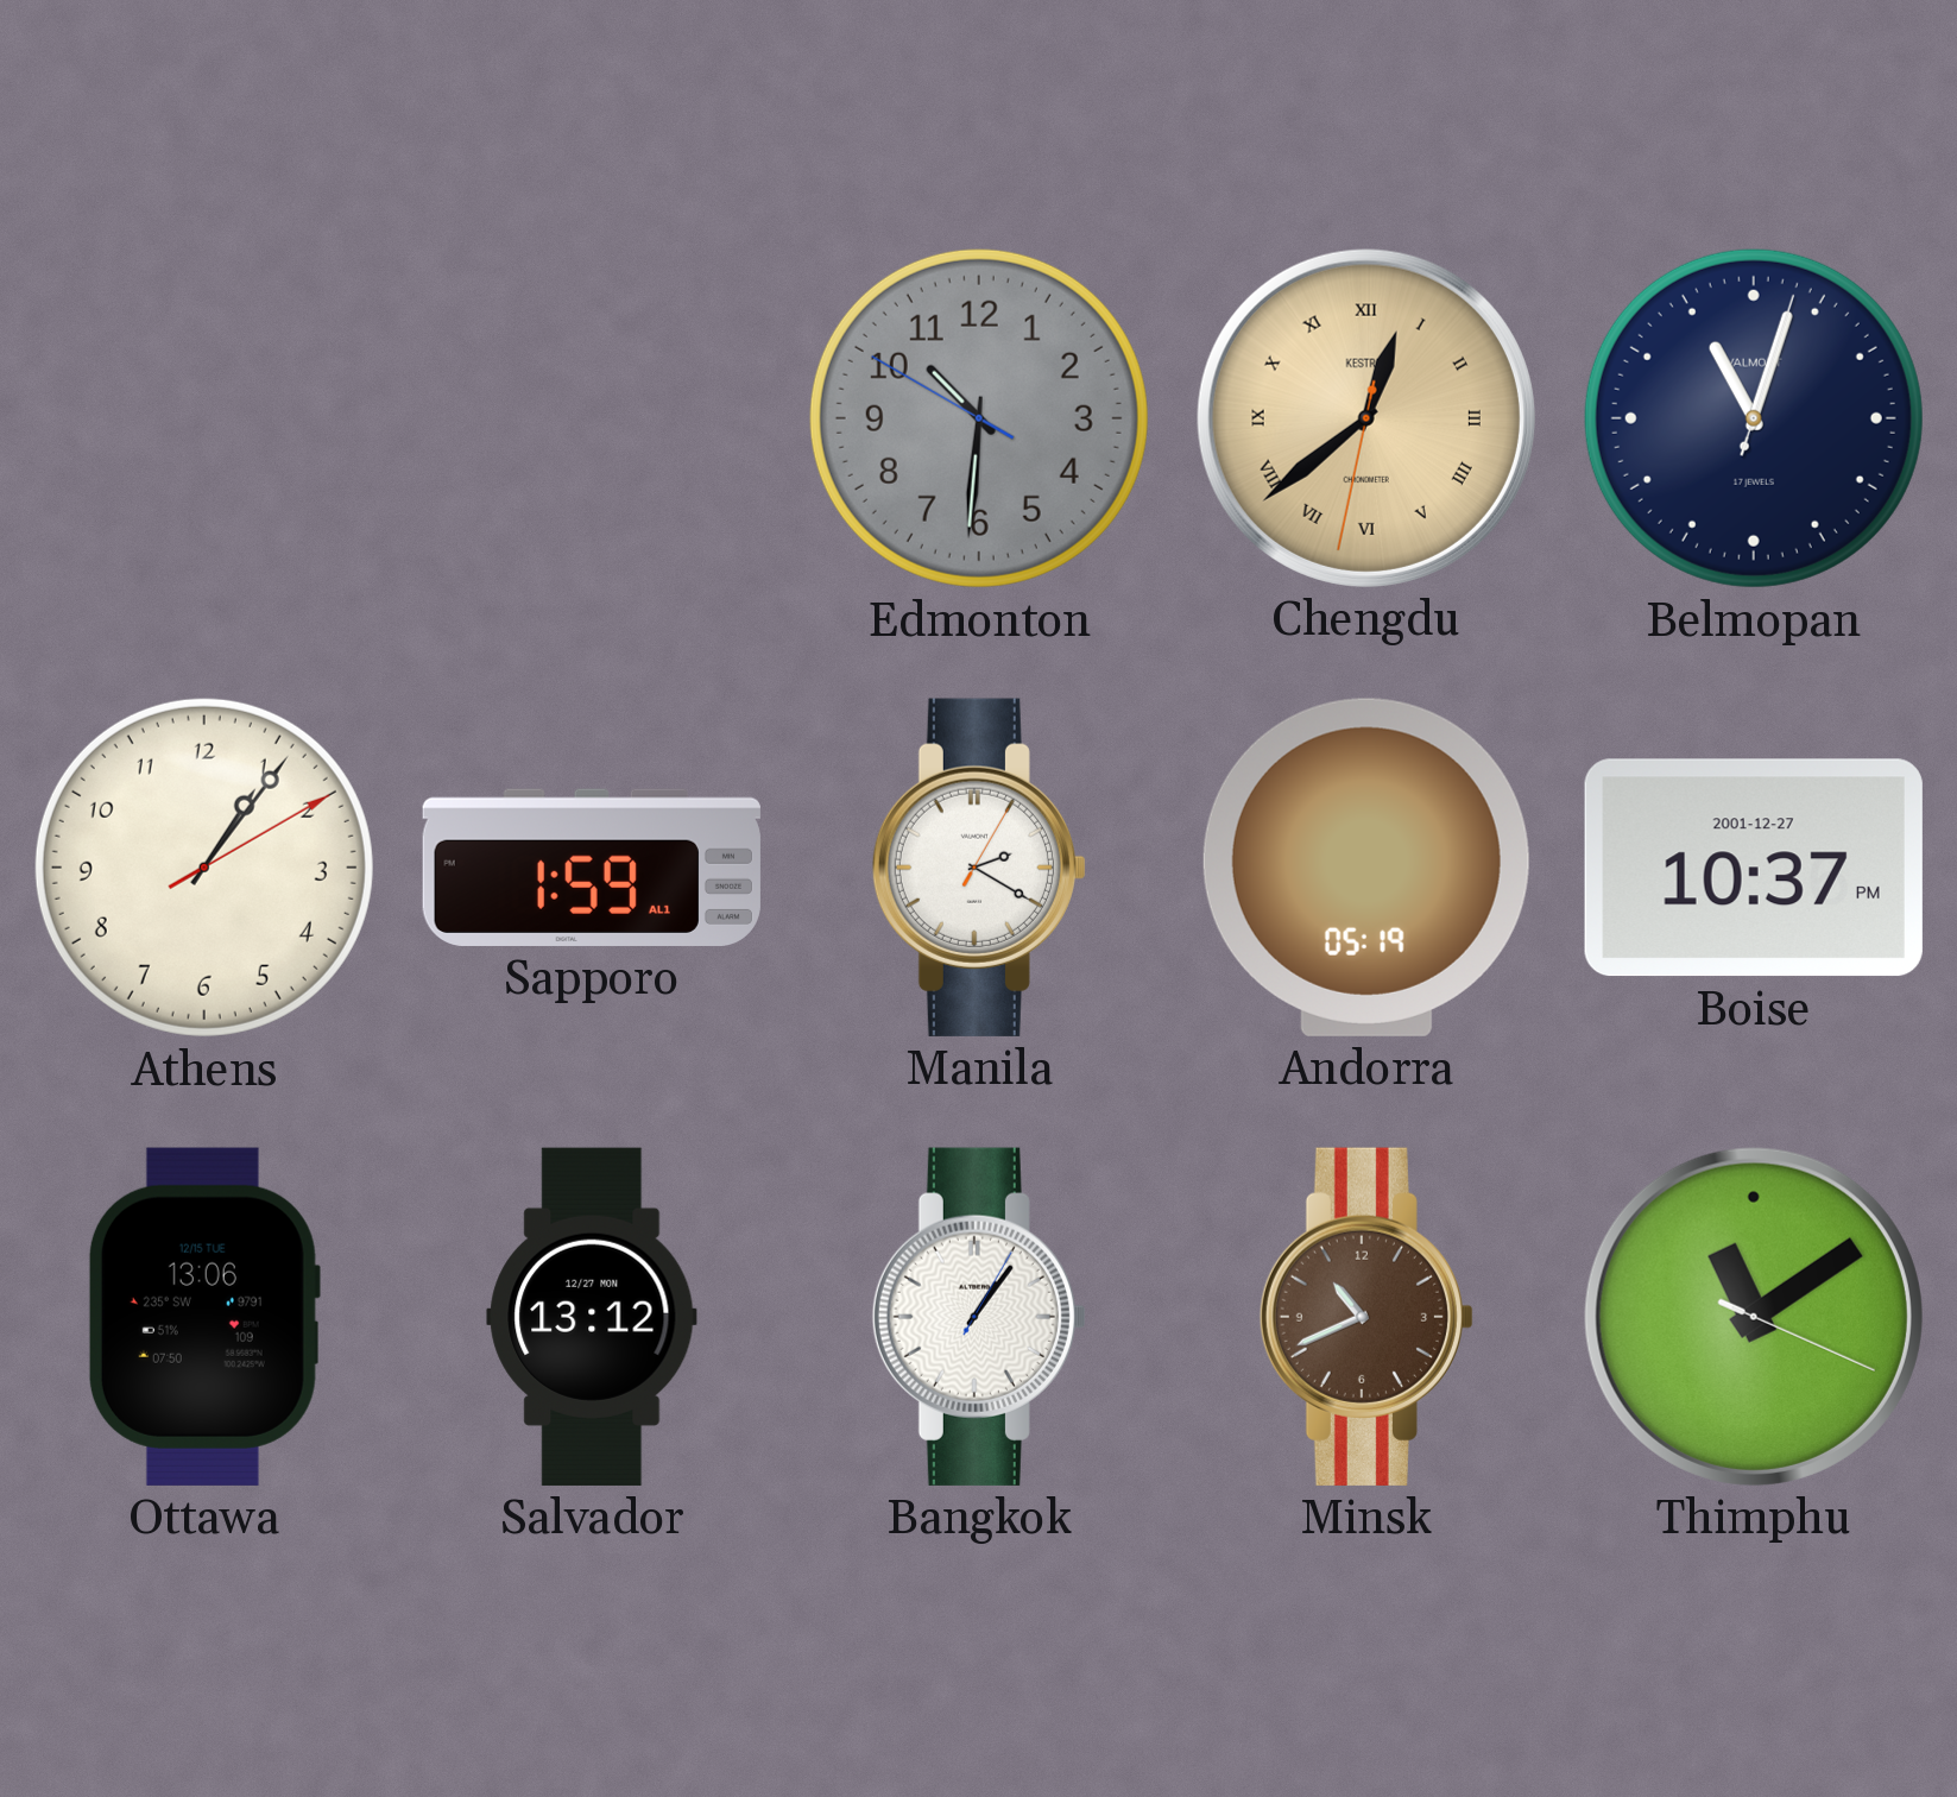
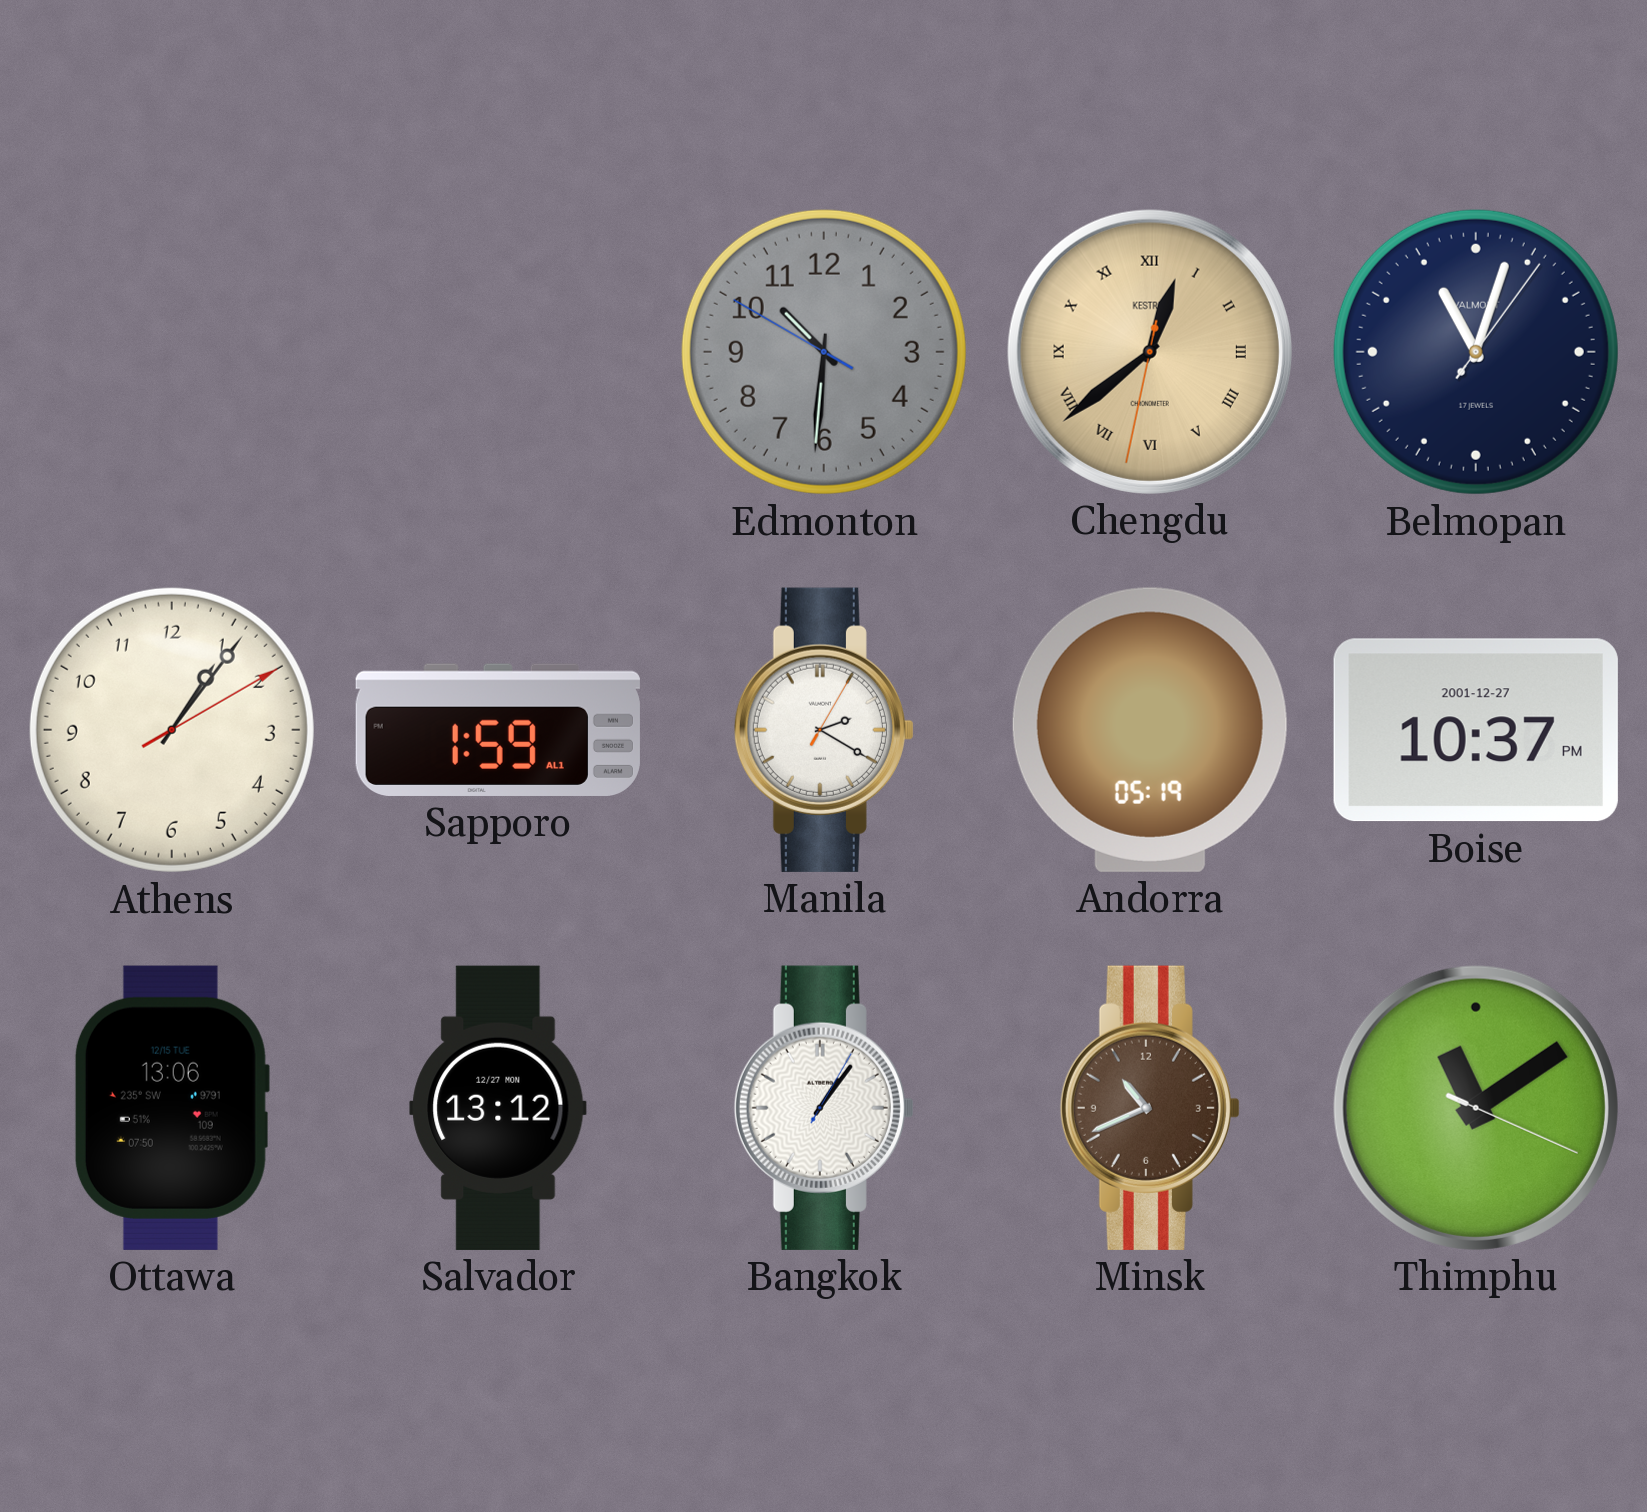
Belmopan: 11:03:03 -> 11:03:06
